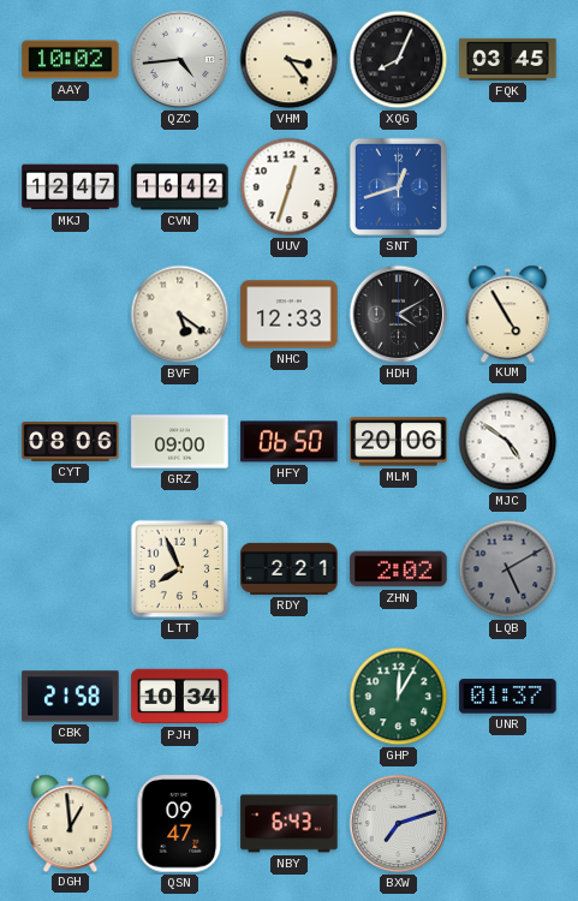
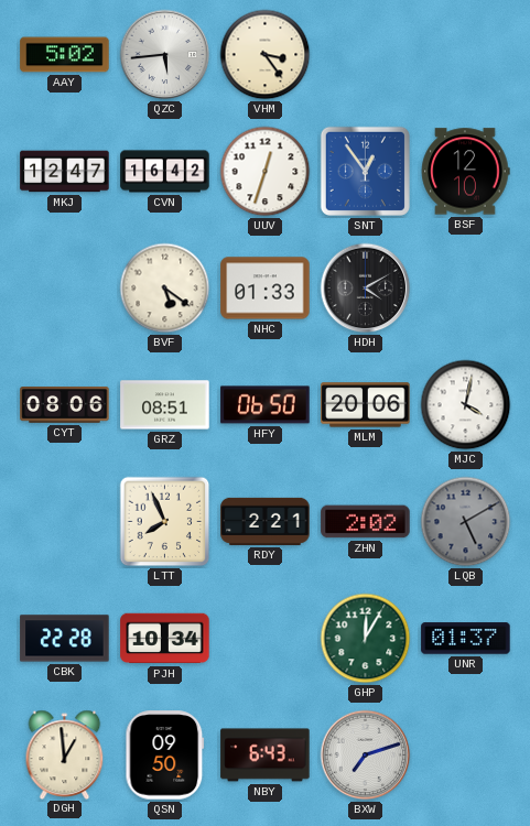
AAY: 10:02 -> 5:02
QZC: 4:44 -> 5:44
XQG: 8:04 -> none
FQK: 03:45 -> none
SNT: 12:42 -> 12:54
BSF: none -> 12:10
NHC: 12:33 -> 01:33
KUM: 4:55 -> none
GRZ: 09:00 -> 08:51
MJC: 4:51 -> 4:02
CBK: 21:58 -> 22:28
QSN: 09:47 -> 09:50
